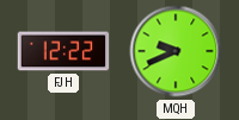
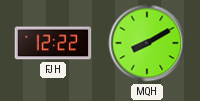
MQH: 9:41 -> 8:10
